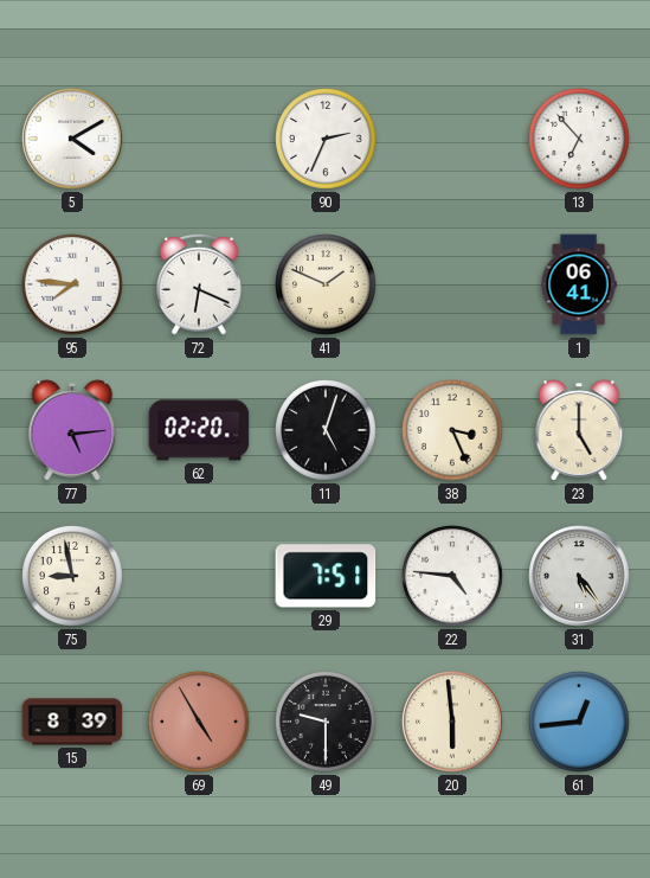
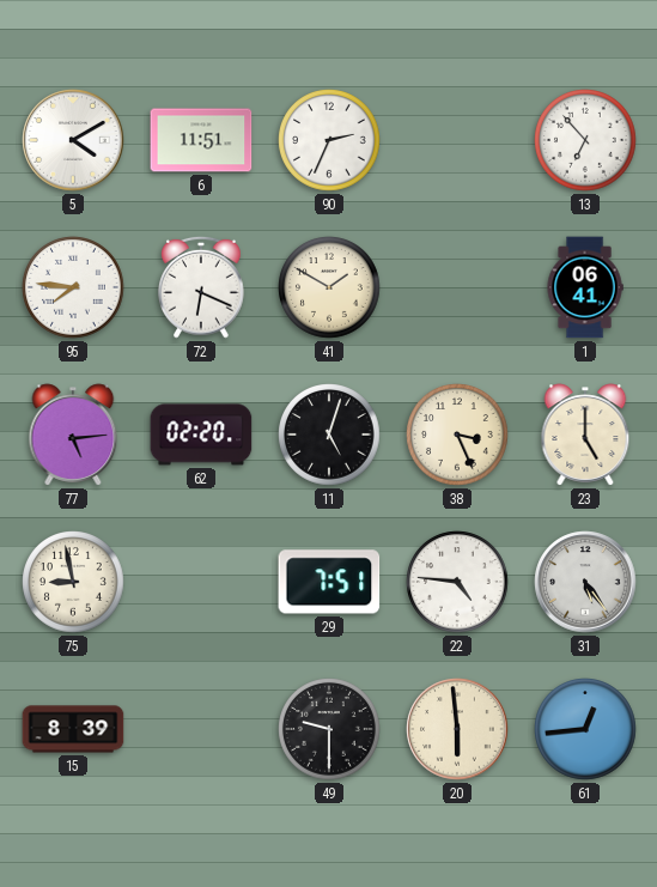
6: none -> 11:51
41: 1:49 -> 1:50
69: 4:55 -> none
